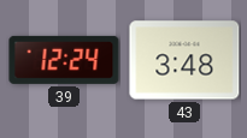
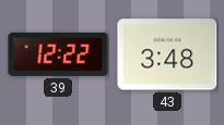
39: 12:24 -> 12:22
